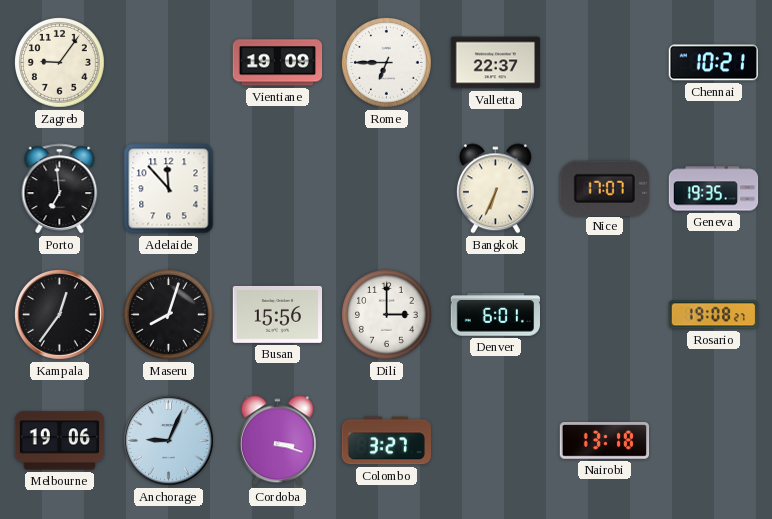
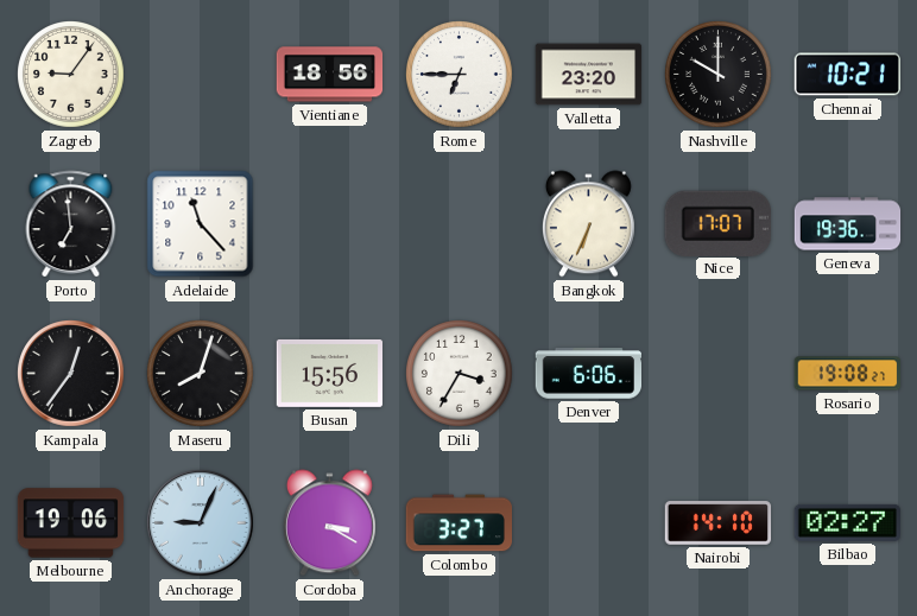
Vientiane: 19:09 -> 18:56
Valletta: 22:37 -> 23:20
Nashville: none -> 10:00
Adelaide: 11:53 -> 11:23
Geneva: 19:35 -> 19:36
Dili: 3:00 -> 3:35
Denver: 6:01 -> 6:06
Cordoba: 3:18 -> 3:20
Nairobi: 13:18 -> 14:10
Bilbao: none -> 02:27
